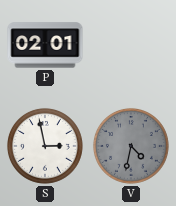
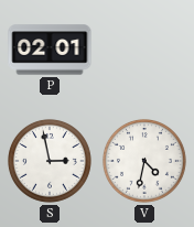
V dial: grey -> white
